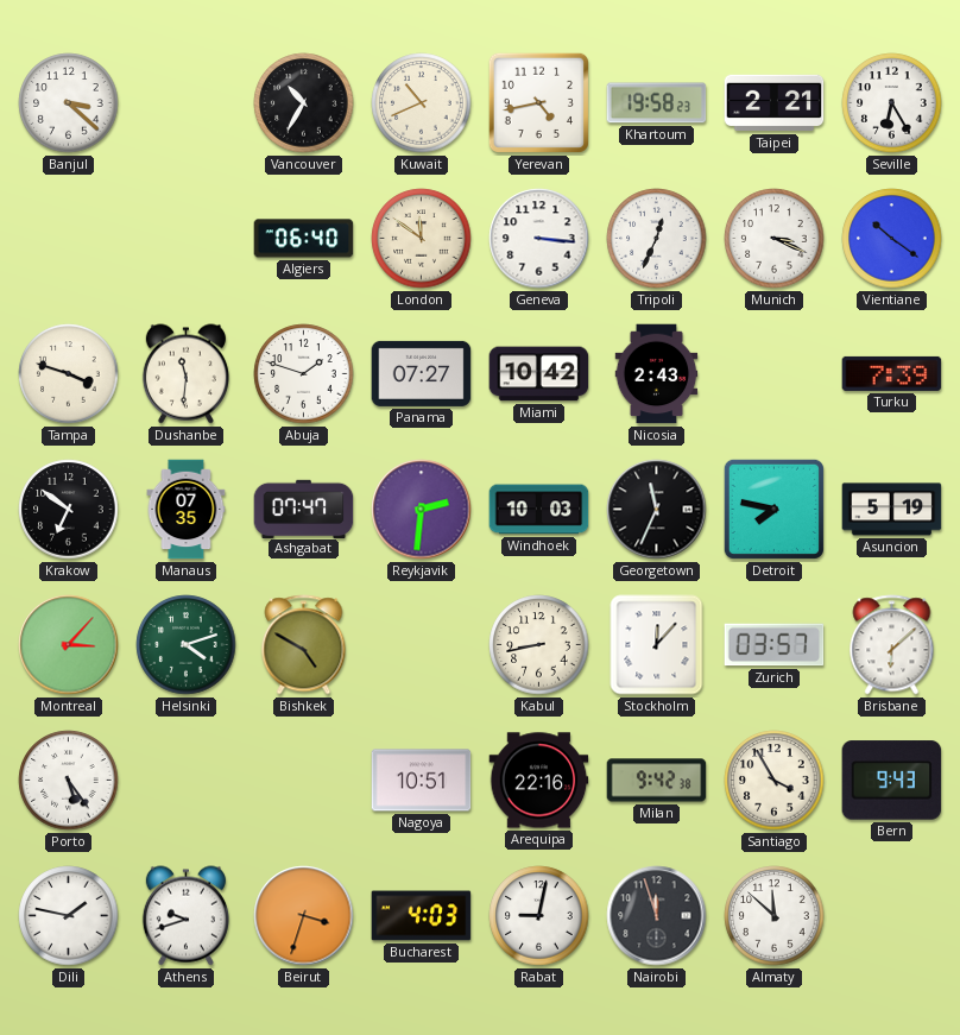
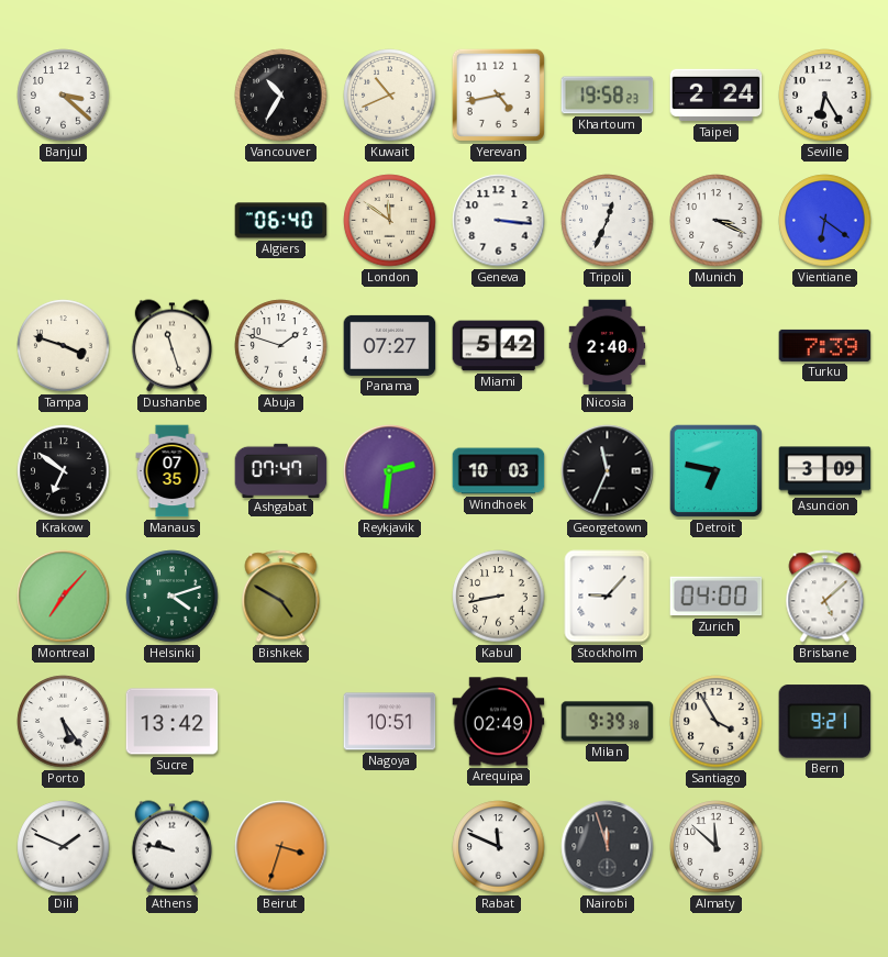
Taipei: 2:21 -> 2:24
Vientiane: 10:21 -> 6:21
Dushanbe: 11:31 -> 11:27
Miami: 10:42 -> 5:42
Nicosia: 2:43 -> 2:40
Detroit: 7:47 -> 6:47
Asuncion: 5:19 -> 3:09
Montreal: 3:07 -> 7:07
Stockholm: 12:07 -> 9:07
Zurich: 03:57 -> 04:00
Brisbane: 6:08 -> 5:08
Sucre: none -> 13:42
Arequipa: 22:16 -> 02:49
Milan: 9:42 -> 9:39
Bern: 9:43 -> 9:21
Dili: 1:47 -> 1:49
Athens: 9:42 -> 9:47
Bucharest: 4:03 -> none
Rabat: 9:02 -> 11:49
